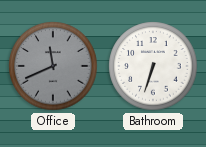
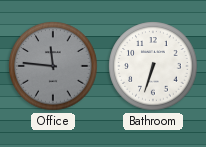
Office: 11:41 -> 11:46
